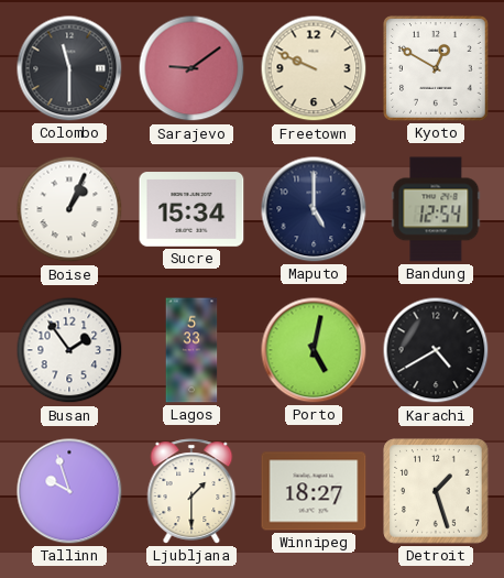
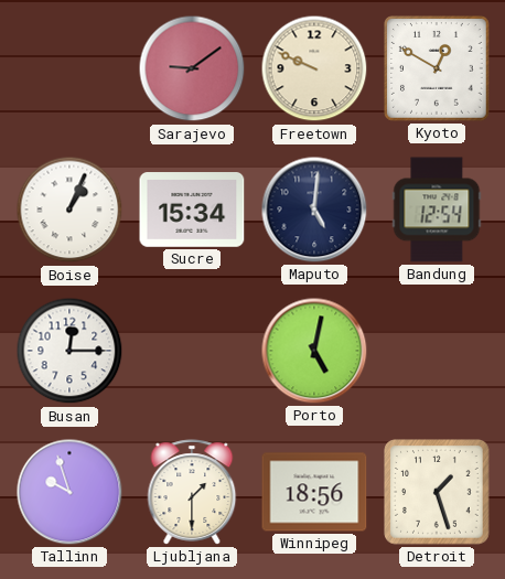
Colombo: 11:30 -> none
Maputo: 5:00 -> 5:01
Busan: 1:54 -> 12:15
Lagos: 5:33 -> none
Karachi: 4:40 -> none
Winnipeg: 18:27 -> 18:56
